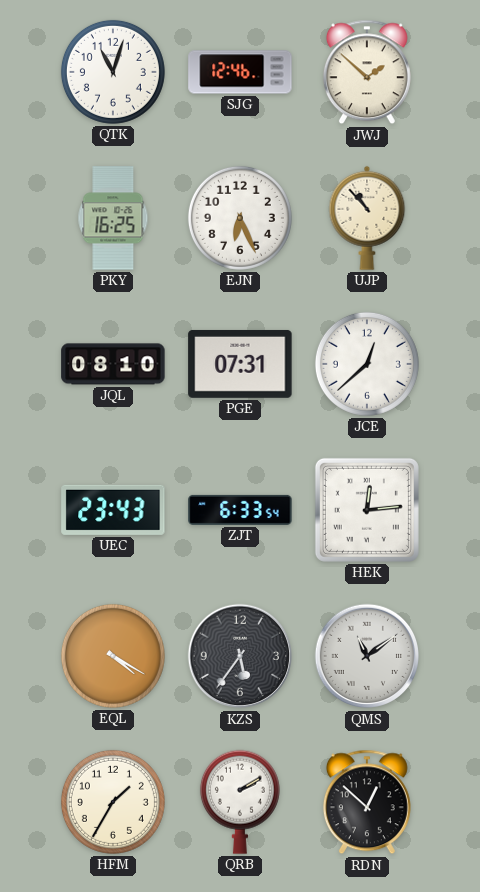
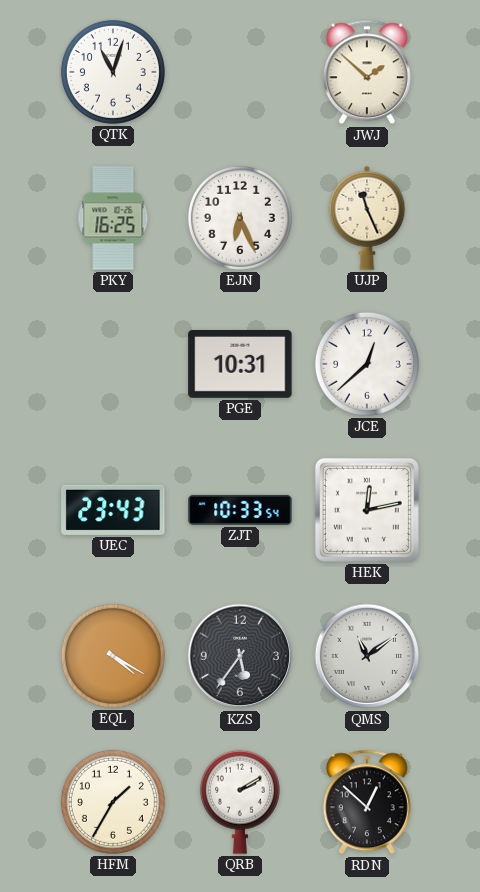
SJG: 12:46 -> none
UJP: 10:53 -> 11:26
JQL: 08:10 -> none
PGE: 07:31 -> 10:31
ZJT: 6:33 -> 10:33
HEK: 12:14 -> 12:13
